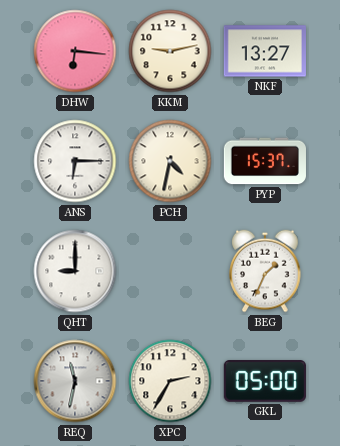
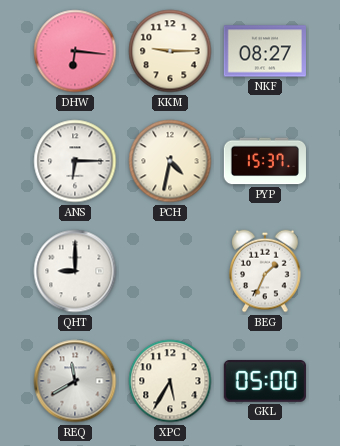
KKM: 9:13 -> 9:15
NKF: 13:27 -> 08:27
REQ: 11:32 -> 11:40
XPC: 2:35 -> 5:35
